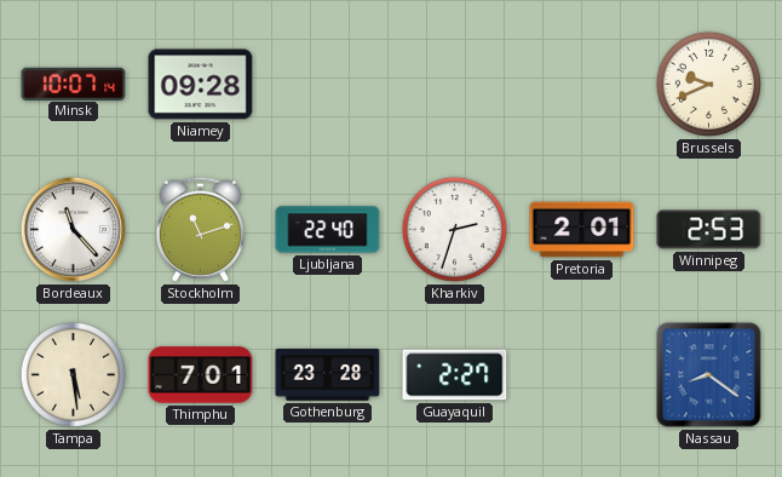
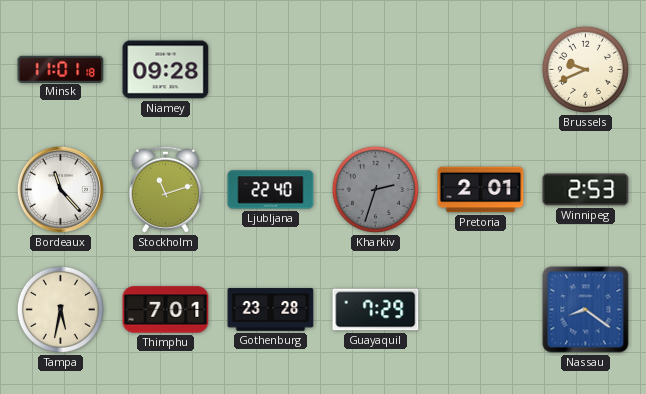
Minsk: 10:07 -> 11:01
Kharkiv dial: white -> grey
Tampa: 5:29 -> 5:32
Guayaquil: 2:27 -> 7:29
